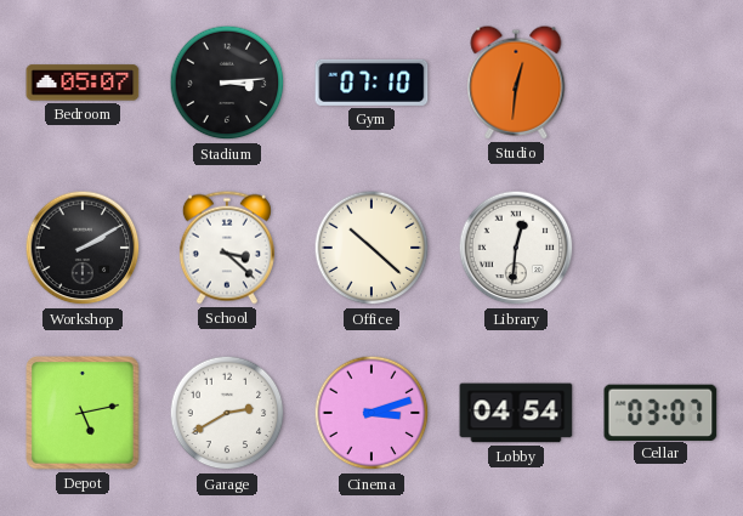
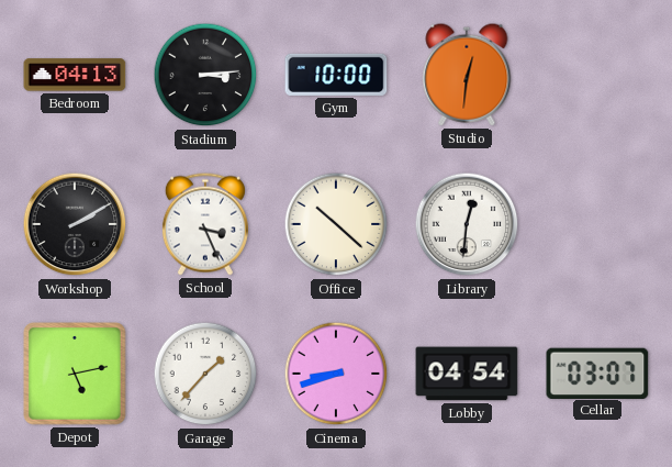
Bedroom: 05:07 -> 04:13
Gym: 07:10 -> 10:00
School: 3:22 -> 3:26
Garage: 2:40 -> 1:37
Cinema: 3:12 -> 8:42
